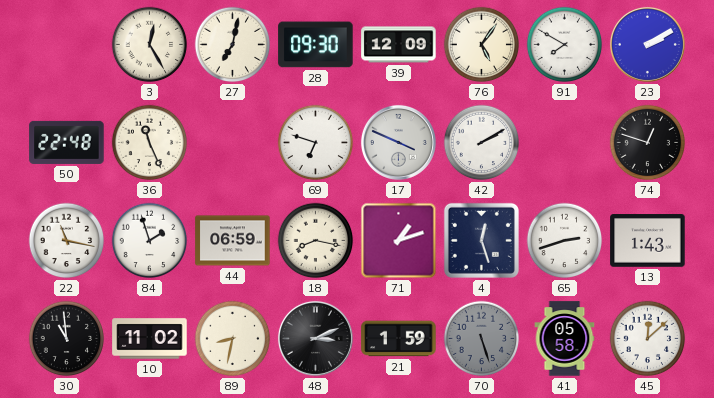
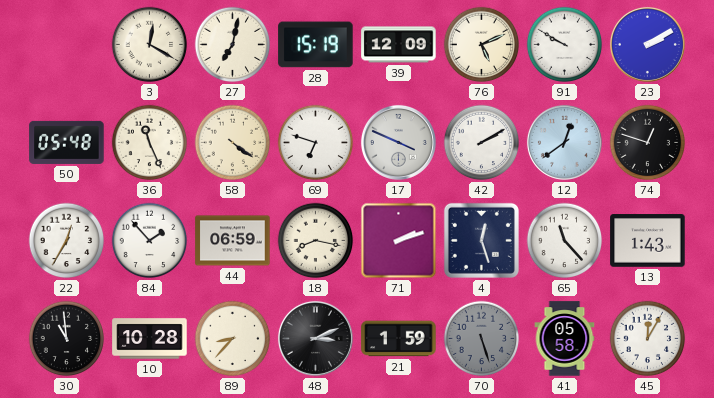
3: 12:25 -> 12:20
28: 09:30 -> 15:19
76: 5:06 -> 5:11
91: 7:50 -> 9:50
50: 22:48 -> 05:48
58: none -> 4:21
12: none -> 12:39
22: 11:17 -> 12:35
84: 1:57 -> 1:53
71: 1:12 -> 2:12
65: 2:42 -> 11:23
10: 11:02 -> 10:28
89: 8:32 -> 8:37
45: 12:08 -> 12:05
